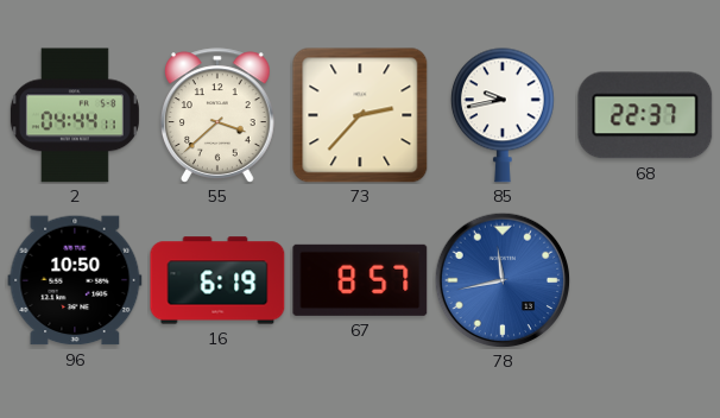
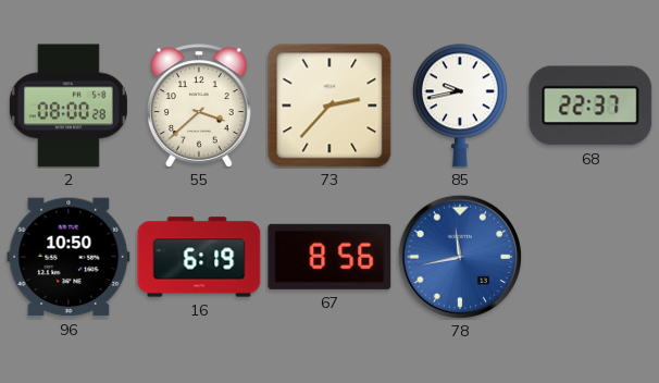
2: 04:44 -> 08:00
67: 8:57 -> 8:56
